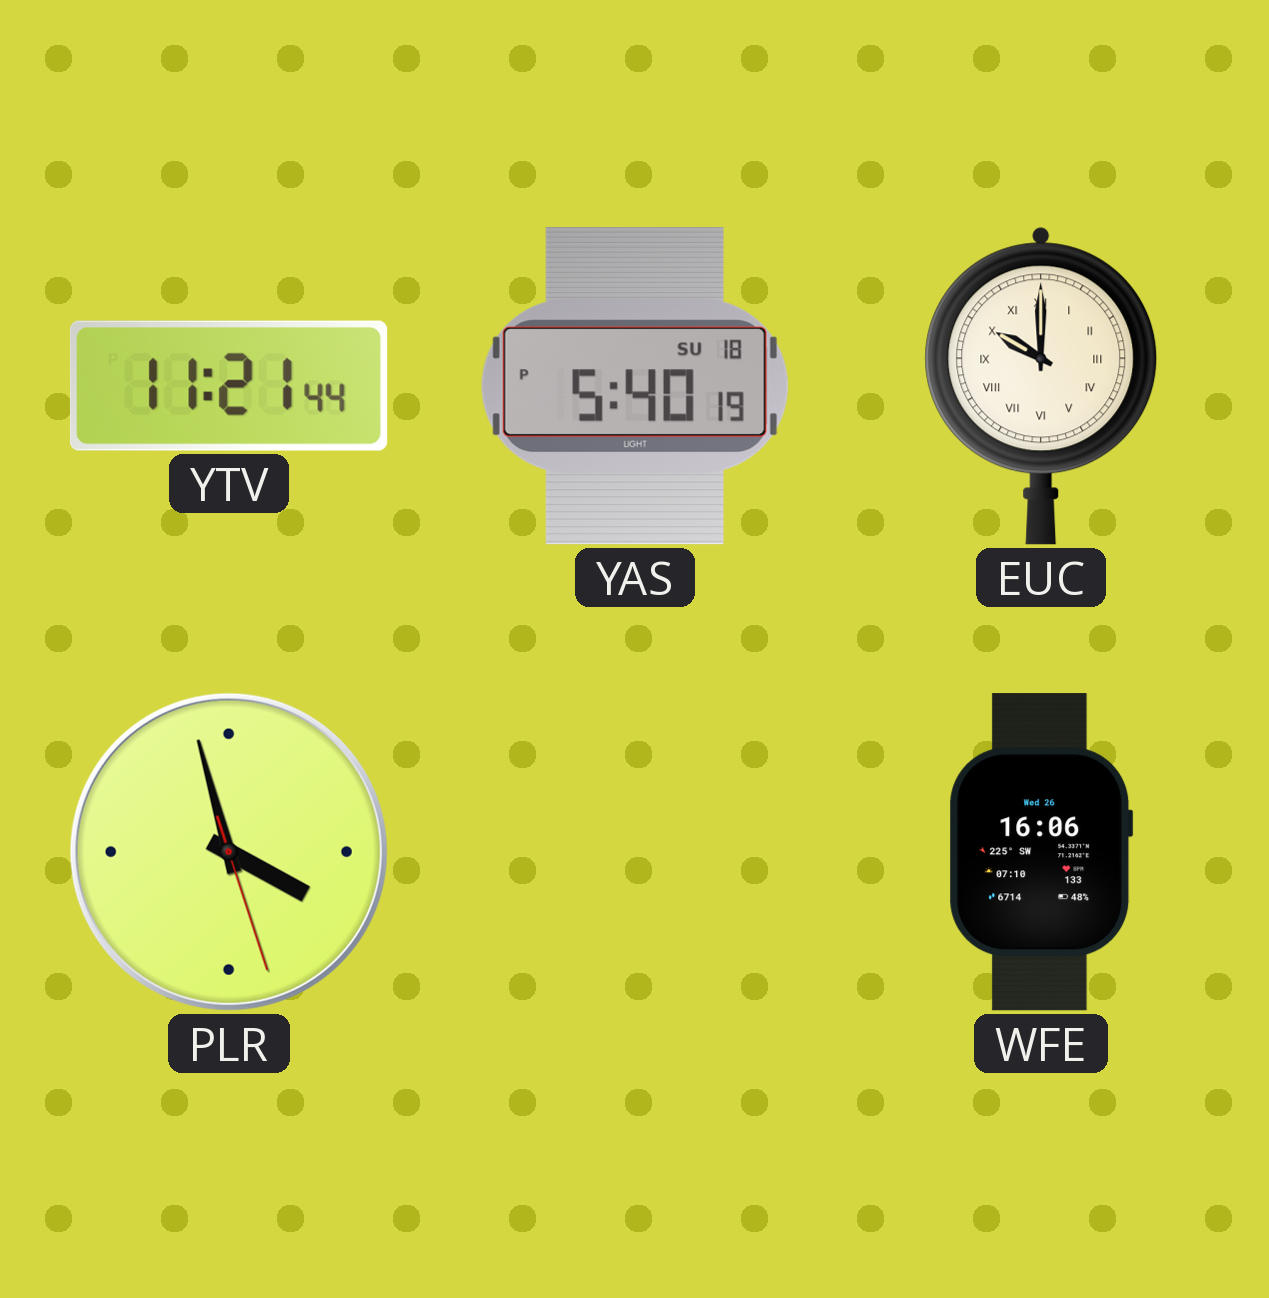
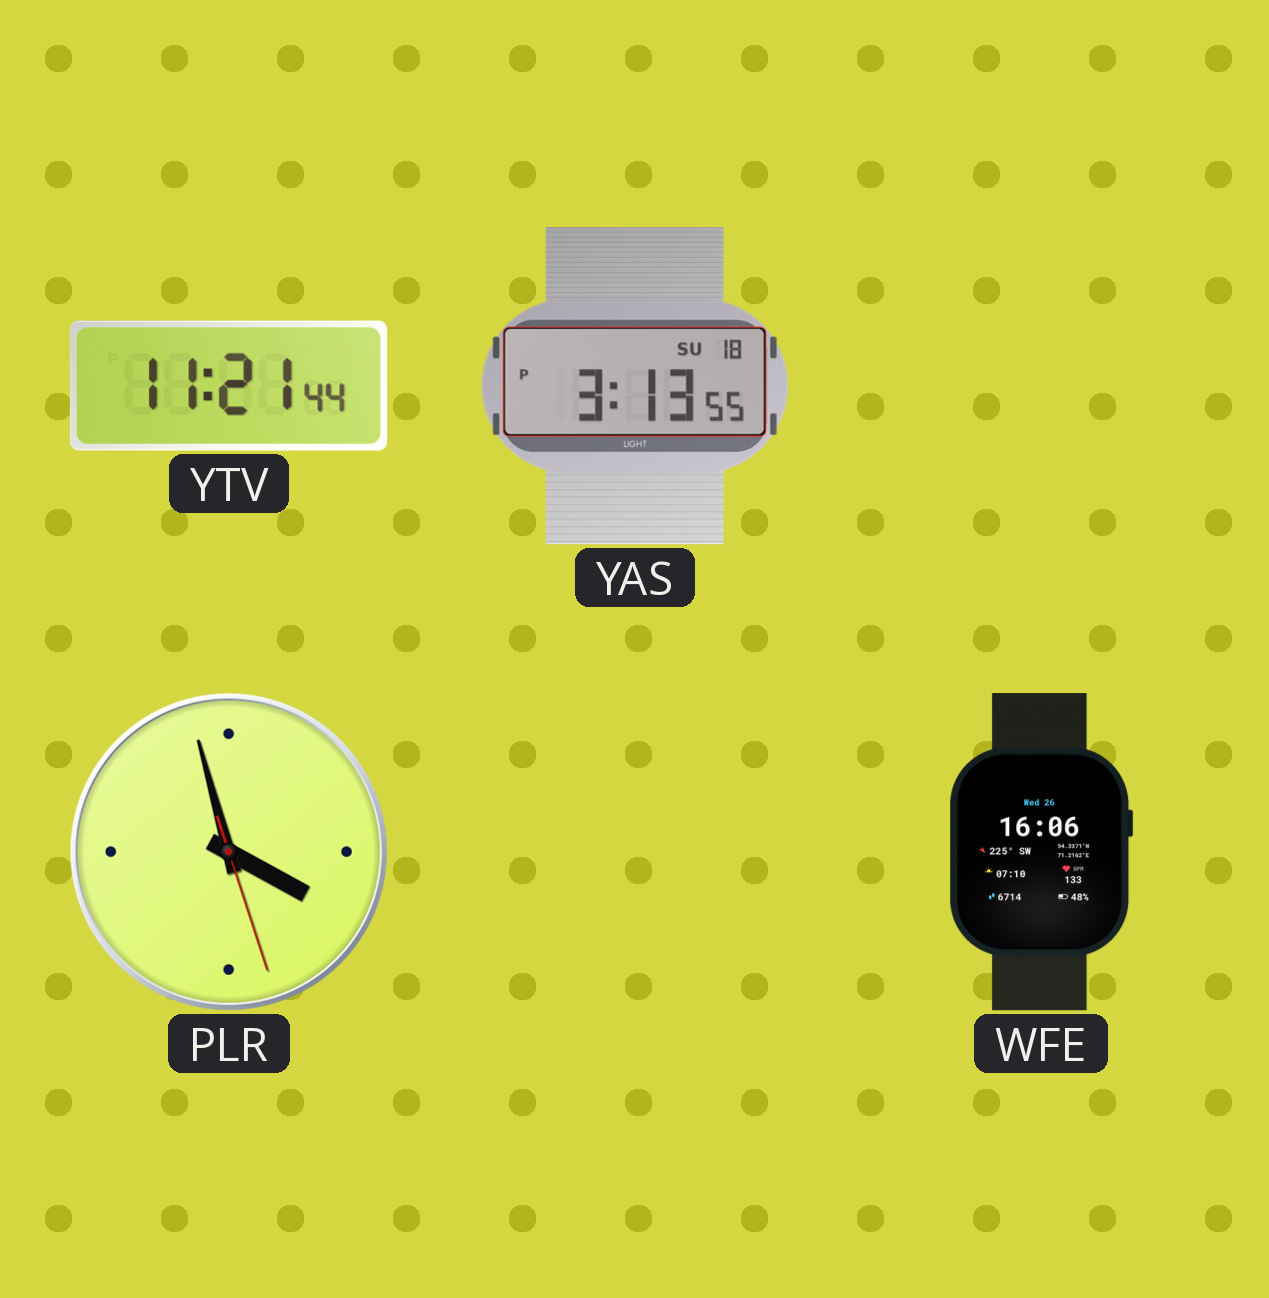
YAS: 5:40 -> 3:13
EUC: 10:00 -> none
